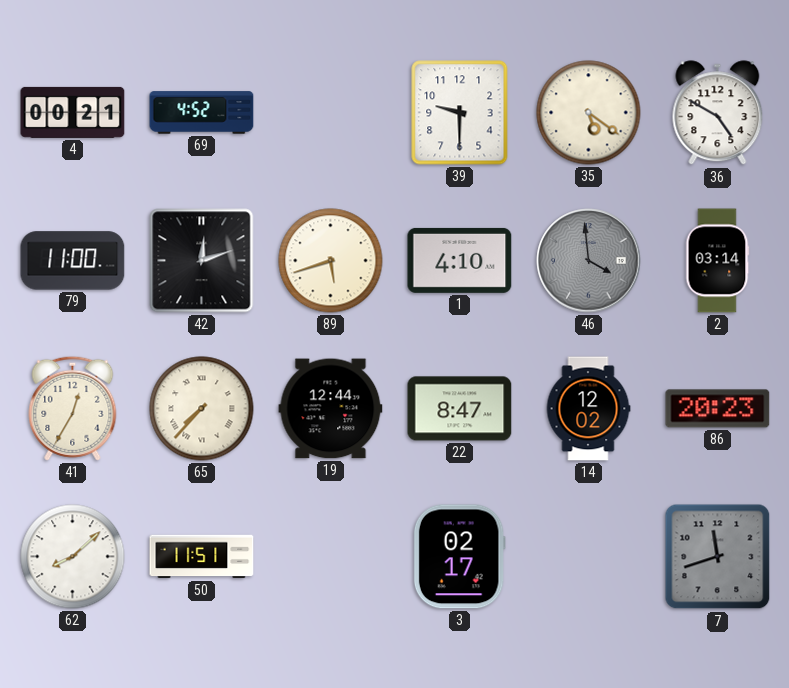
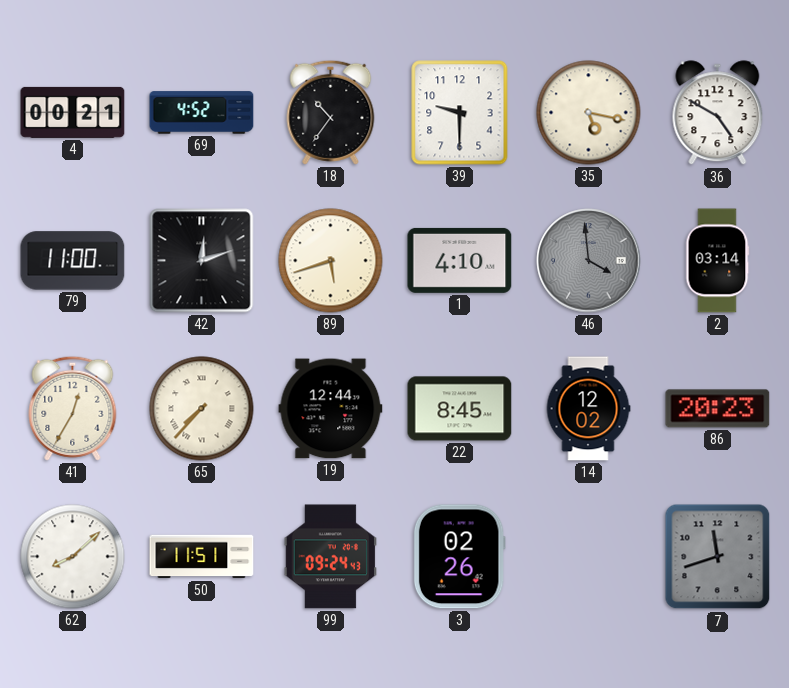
18: none -> 10:36
35: 5:21 -> 5:17
22: 8:47 -> 8:45
99: none -> 09:24
3: 02:17 -> 02:26
